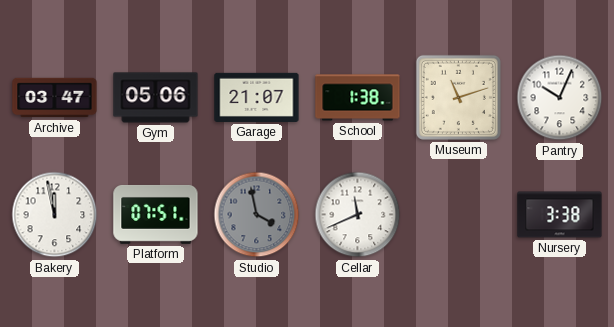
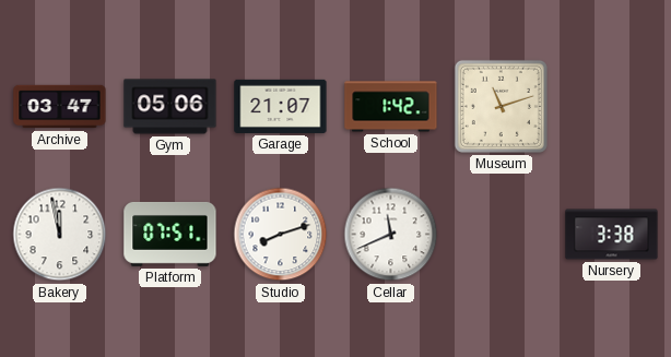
School: 1:38 -> 1:42
Pantry: 10:04 -> none
Studio: 3:58 -> 8:12
Studio dial: grey -> white
